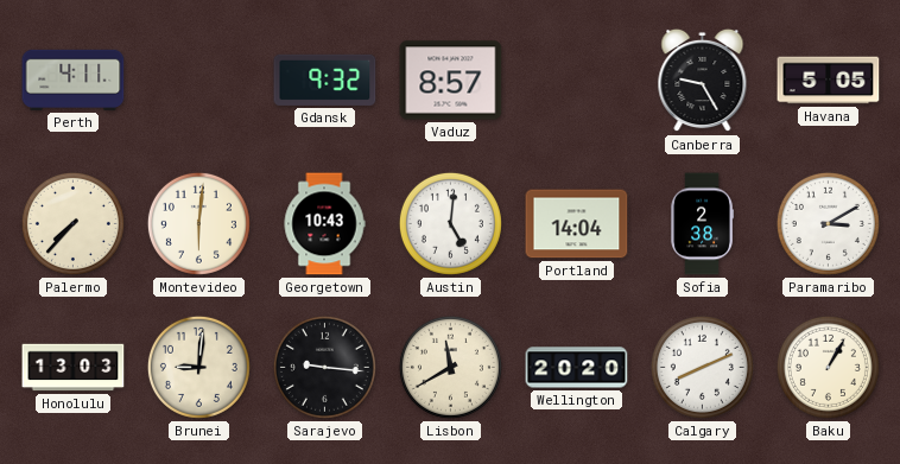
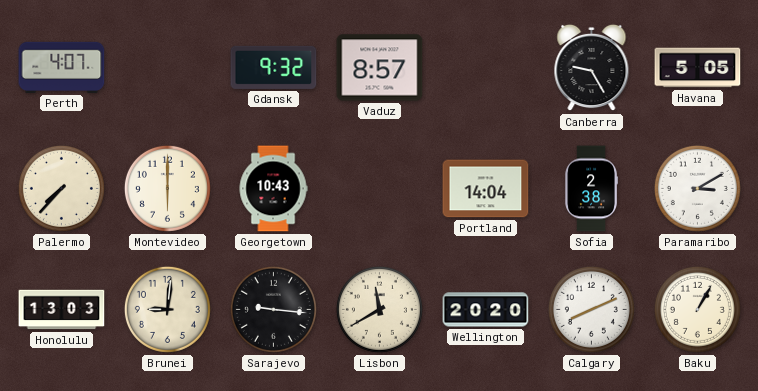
Perth: 4:11 -> 4:07
Montevideo: 6:01 -> 6:00
Austin: 5:01 -> none
